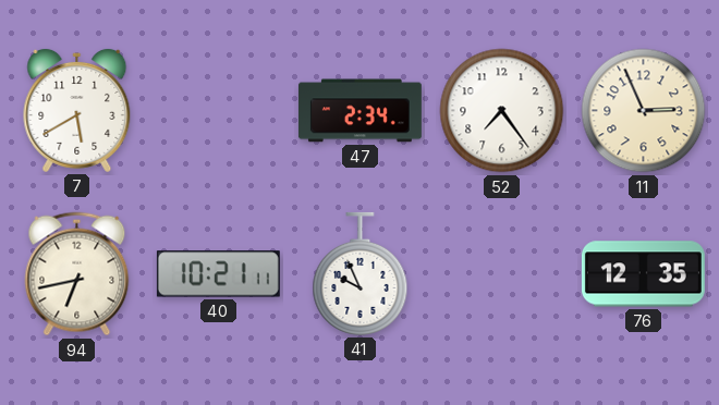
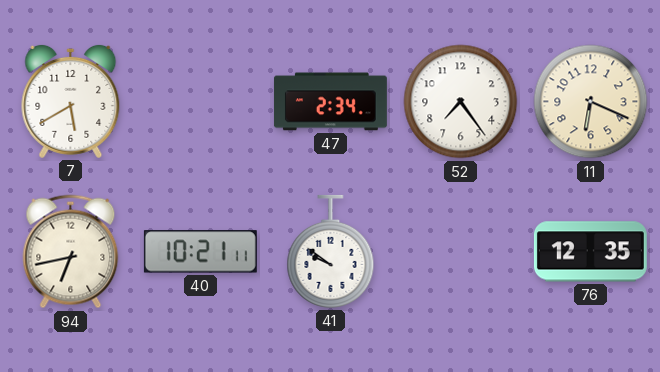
11: 2:56 -> 6:19
41: 9:56 -> 9:51
